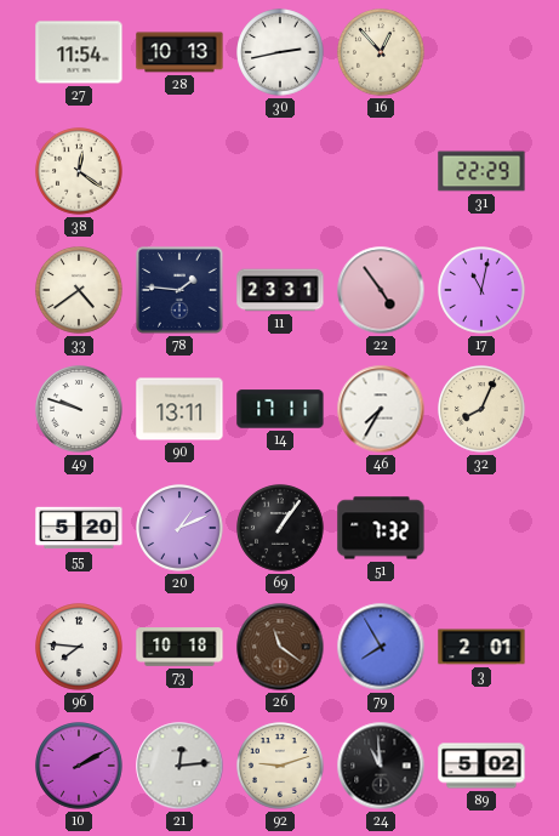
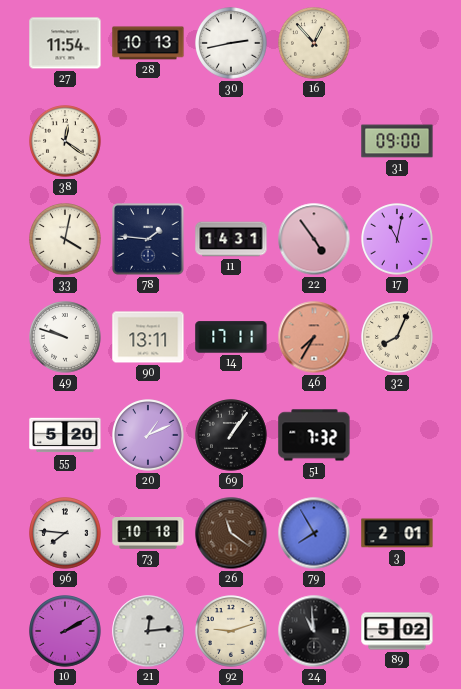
31: 22:29 -> 09:00
33: 4:39 -> 4:02
11: 23:31 -> 14:31
46 dial: white -> salmon
